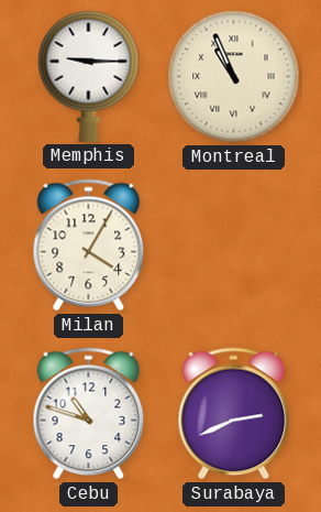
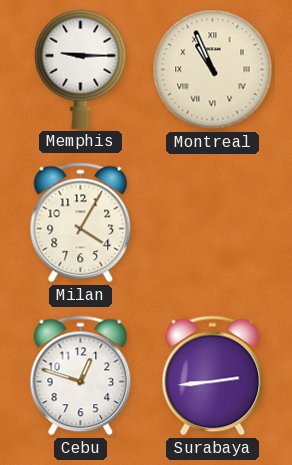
Cebu: 10:48 -> 12:48
Surabaya: 2:41 -> 2:44
